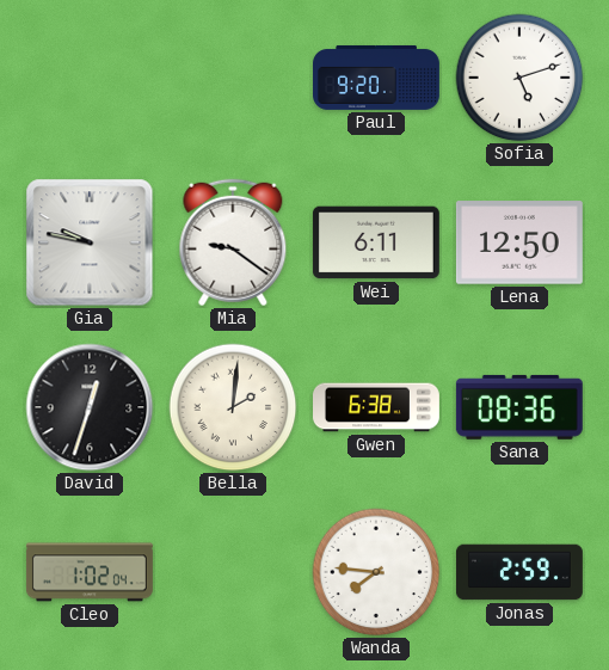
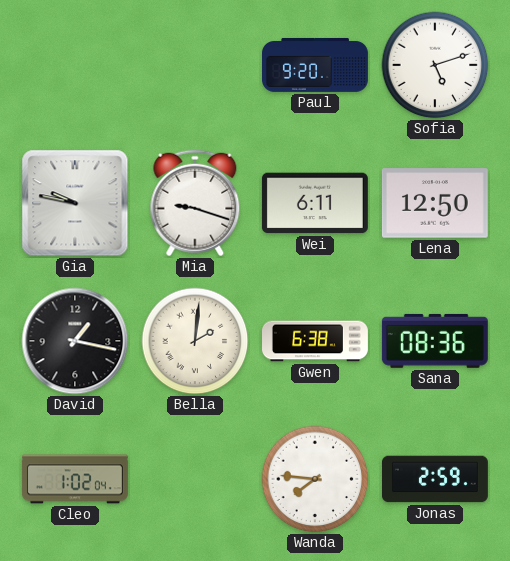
Mia: 9:21 -> 9:18
David: 12:33 -> 1:17
